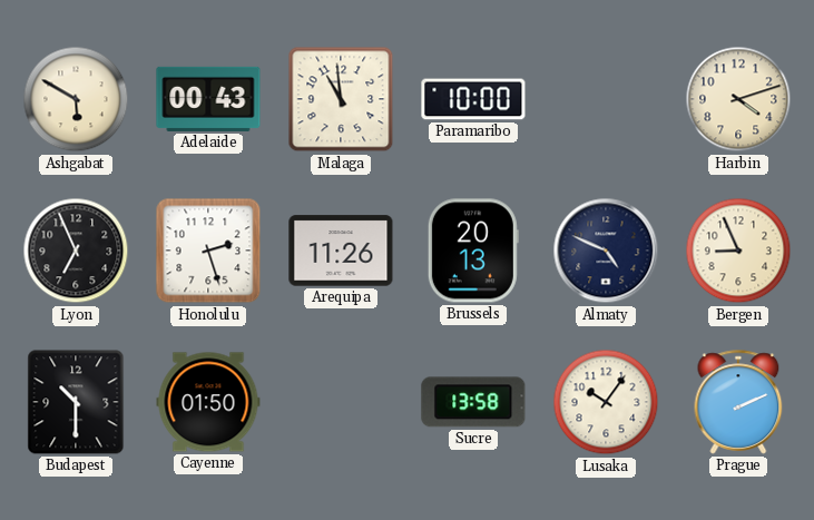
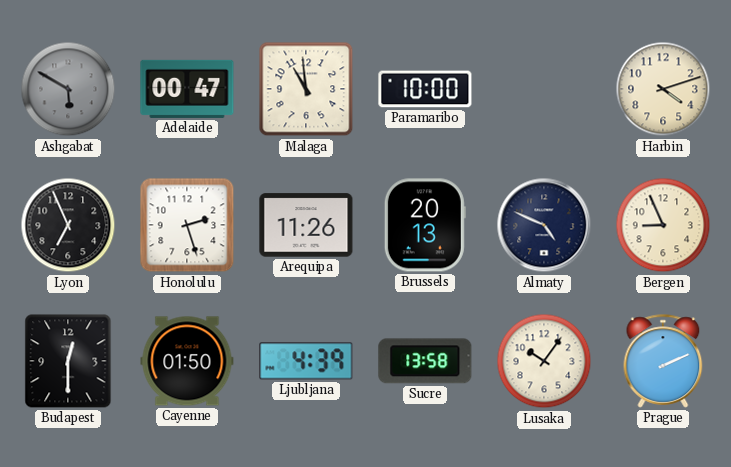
Ashgabat dial: cream -> grey
Adelaide: 00:43 -> 00:47
Budapest: 10:30 -> 12:30
Ljubljana: none -> 4:39
